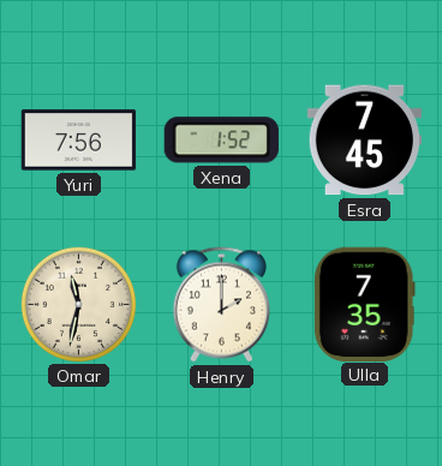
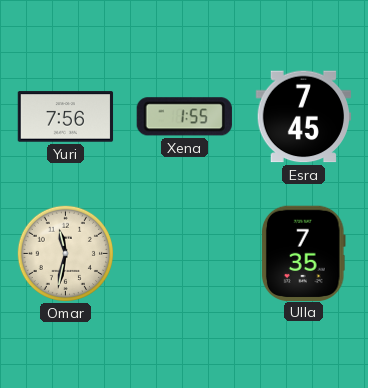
Xena: 1:52 -> 1:55
Henry: 2:00 -> none
